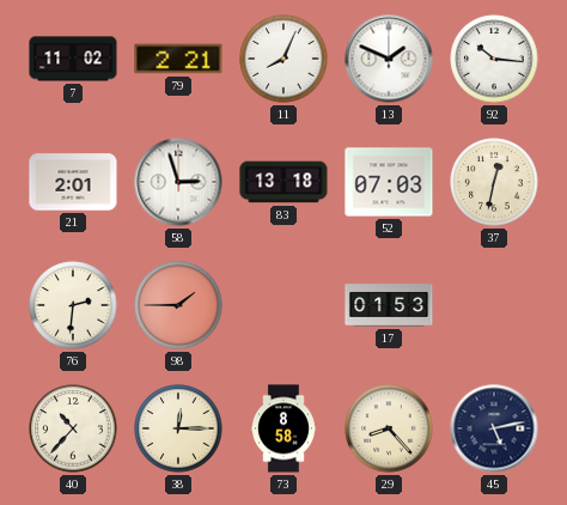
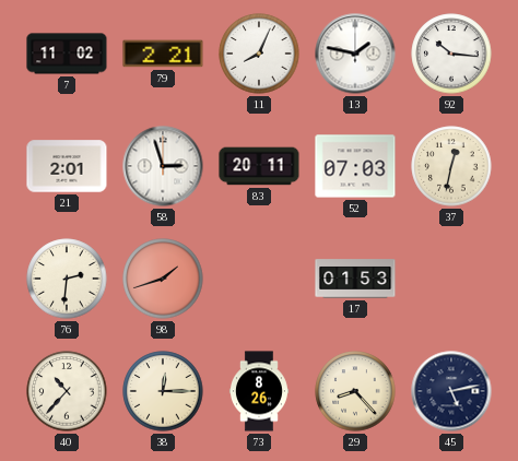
13: 1:49 -> 1:47
83: 13:18 -> 20:11
98: 1:45 -> 1:42
73: 8:58 -> 8:26
